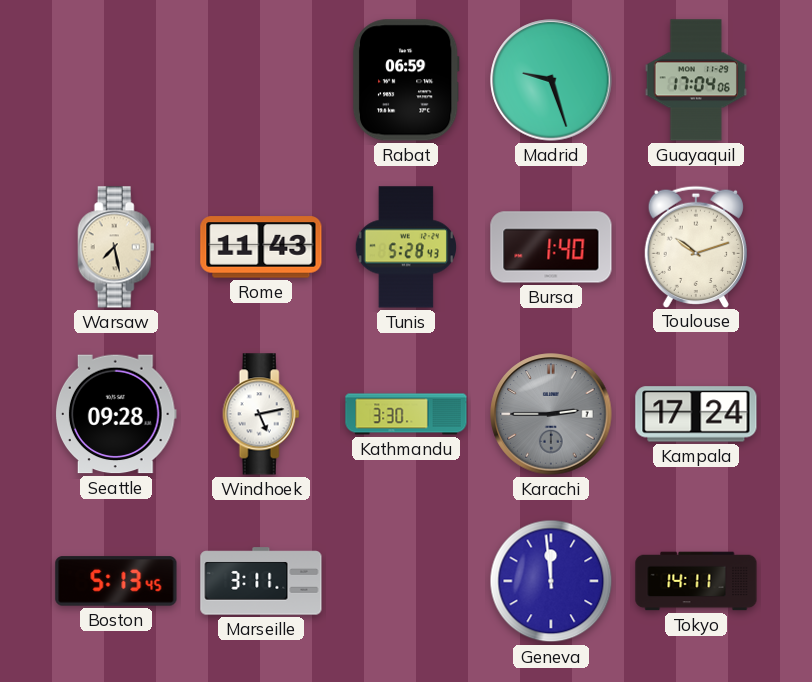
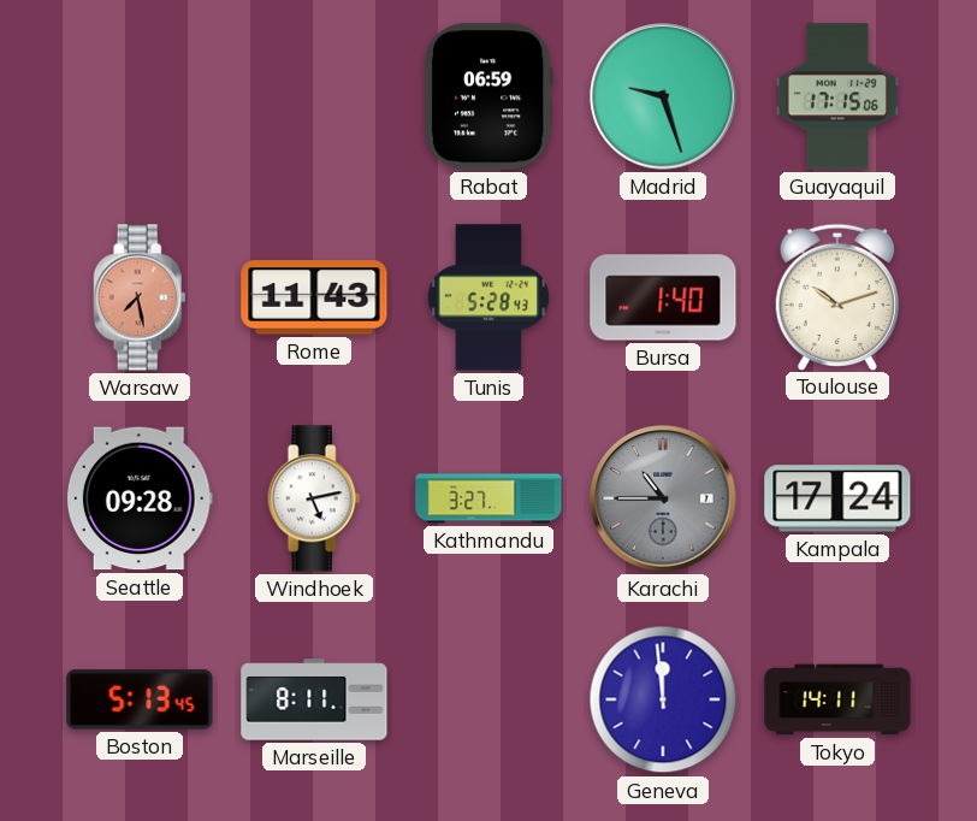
Guayaquil: 17:04 -> 17:15
Warsaw dial: cream -> salmon
Kathmandu: 3:30 -> 3:27
Karachi: 2:45 -> 10:45
Marseille: 3:11 -> 8:11
